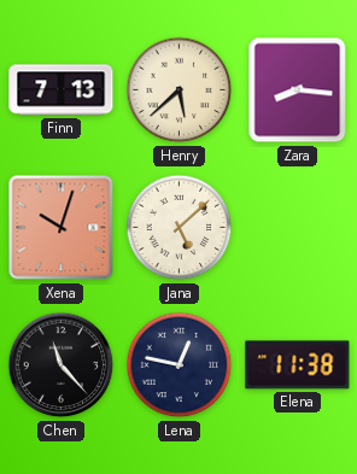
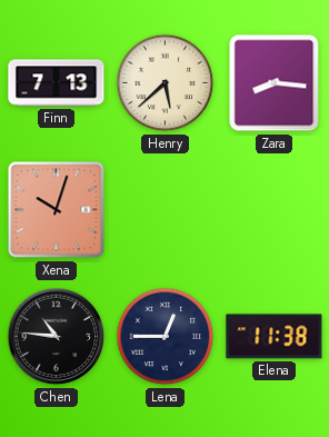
Jana: 5:08 -> none
Chen: 11:23 -> 10:46
Lena: 12:47 -> 12:45
